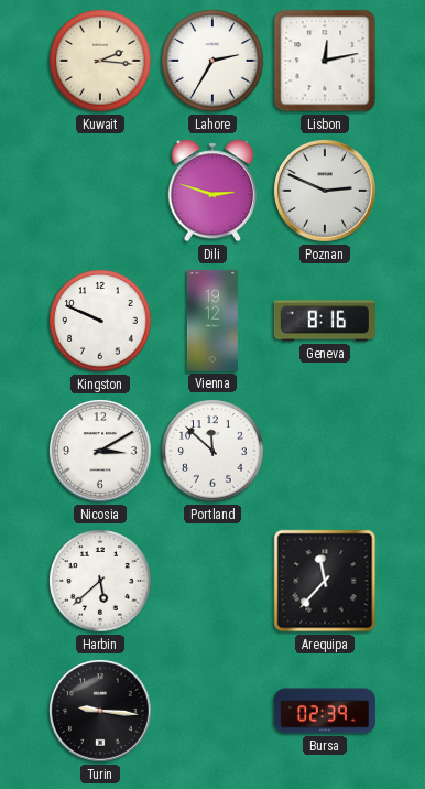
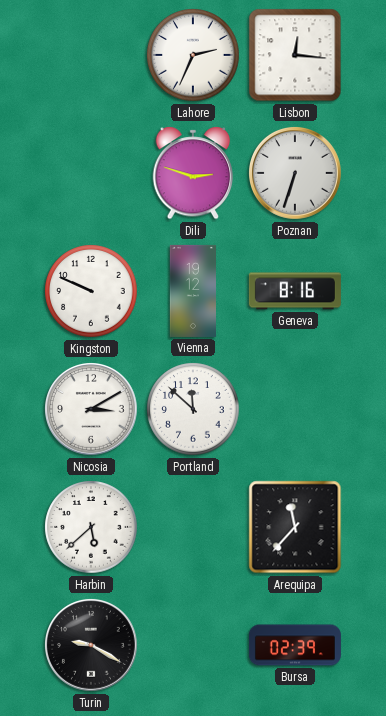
Kuwait: 2:16 -> none
Lahore: 2:35 -> 2:34
Lisbon: 12:13 -> 12:16
Poznan: 2:49 -> 6:33
Turin: 9:16 -> 9:20
